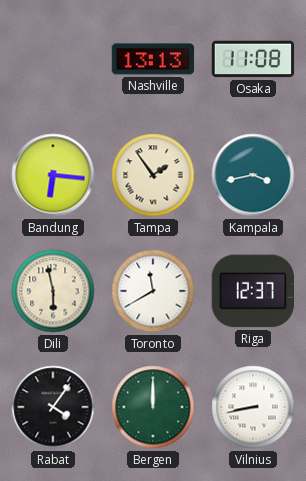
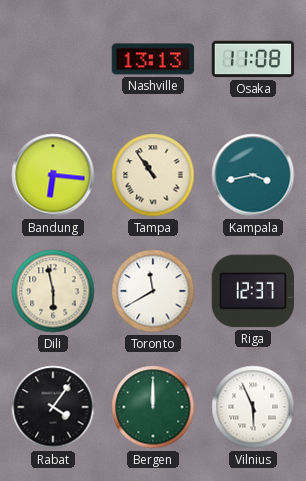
Tampa: 1:54 -> 10:54
Vilnius: 8:43 -> 5:56
